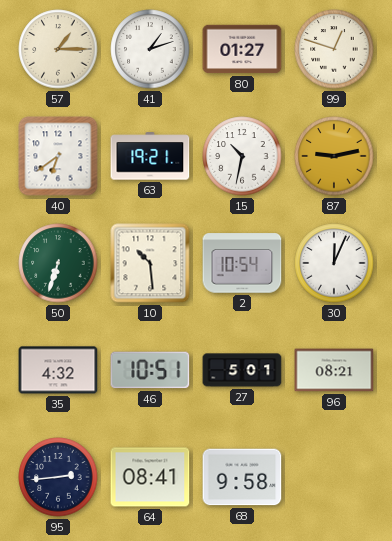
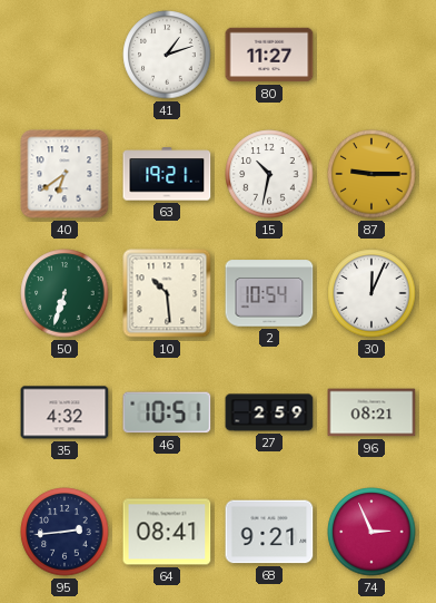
57: 1:15 -> none
80: 01:27 -> 11:27
99: 12:48 -> none
87: 9:13 -> 9:15
27: 5:01 -> 2:59
68: 9:58 -> 9:21
74: none -> 2:56
